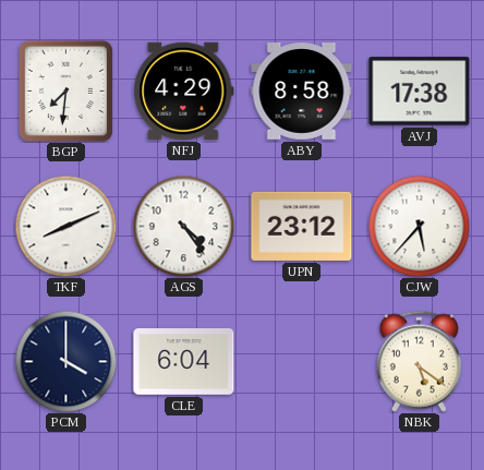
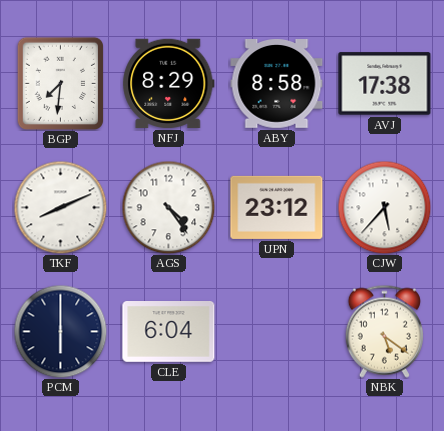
NFJ: 4:29 -> 8:29
PCM: 4:00 -> 6:00
